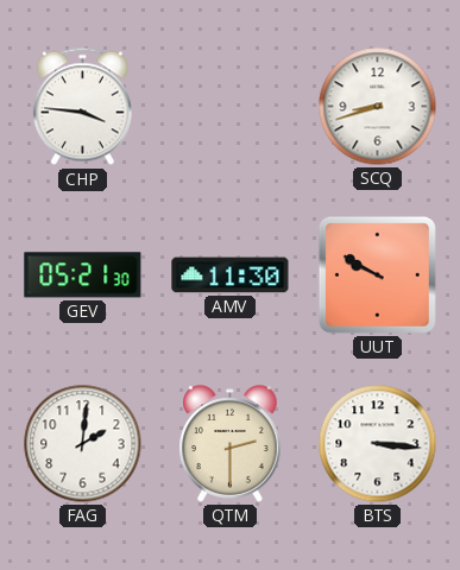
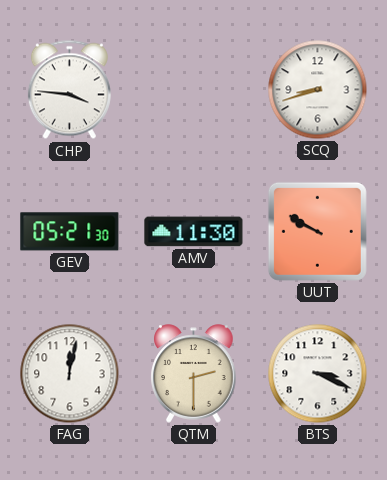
FAG: 2:01 -> 12:02
BTS: 3:16 -> 3:19
